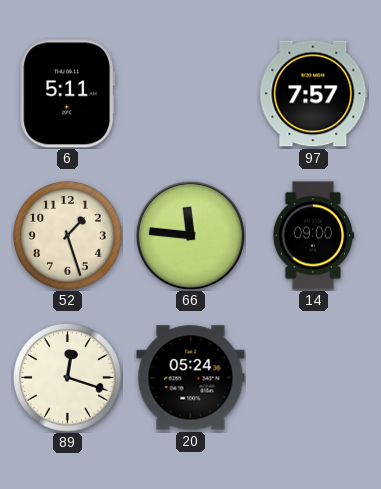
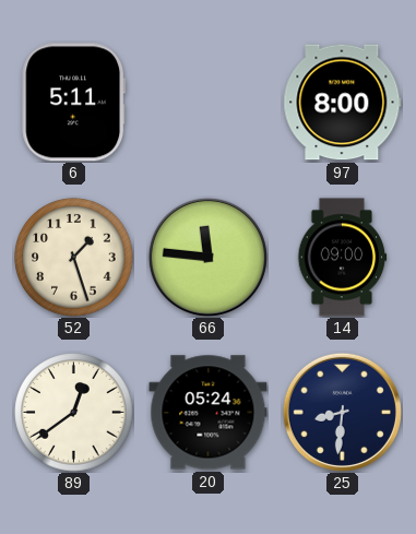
97: 7:57 -> 8:00
89: 12:18 -> 12:39
25: none -> 8:31
